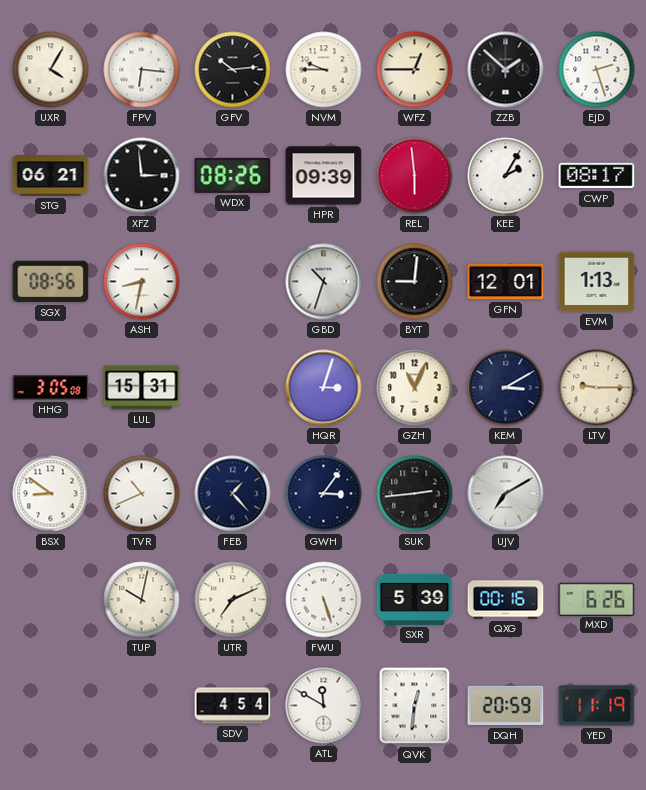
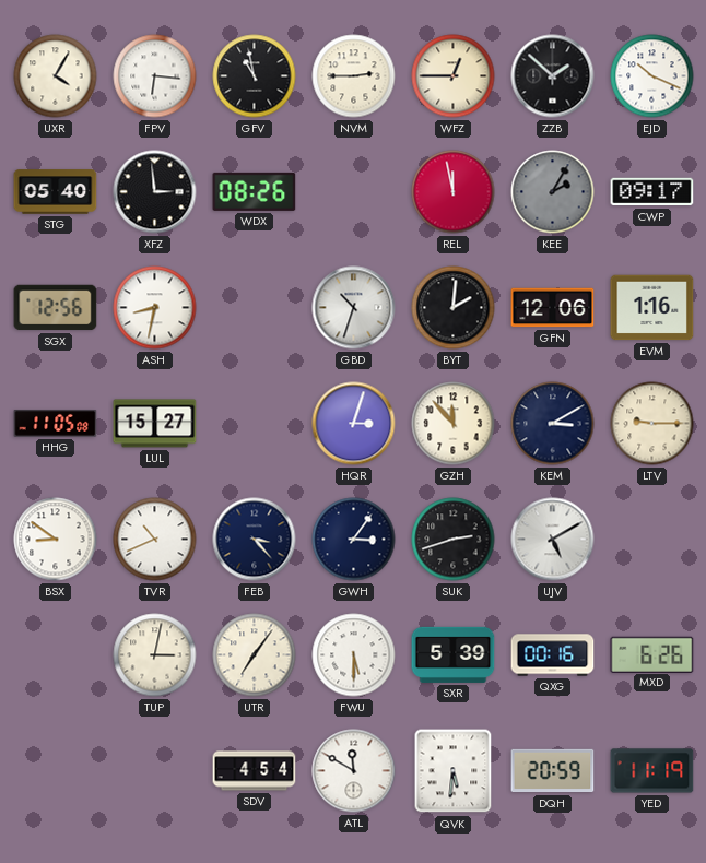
GFV: 10:14 -> 10:58
NVM: 9:45 -> 2:45
EJD: 2:27 -> 10:19
STG: 06:21 -> 05:40
HPR: 09:39 -> none
REL: 5:59 -> 11:58
KEE dial: white -> grey
CWP: 08:17 -> 09:17
SGX: 08:56 -> 12:56
BYT: 9:01 -> 2:01
GFN: 12:01 -> 12:06
EVM: 1:13 -> 1:16
HHG: 3:05 -> 11:05
LUL: 15:31 -> 15:27
GZH: 11:04 -> 11:53
FEB: 1:23 -> 3:23
SUK: 2:44 -> 2:42
UJV: 7:10 -> 5:10
TUP: 10:02 -> 3:02
UTR: 7:11 -> 7:06
FWU: 5:27 -> 5:30
QVK: 12:31 -> 5:31
